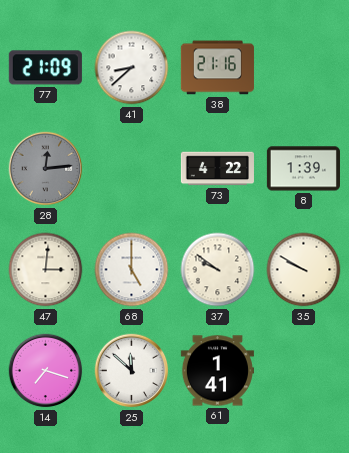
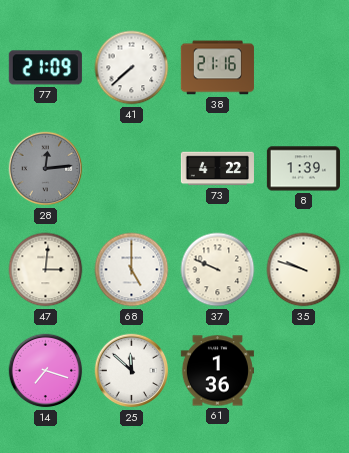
41: 8:38 -> 7:38
37: 9:51 -> 9:49
35: 9:50 -> 9:48
61: 1:41 -> 1:36
